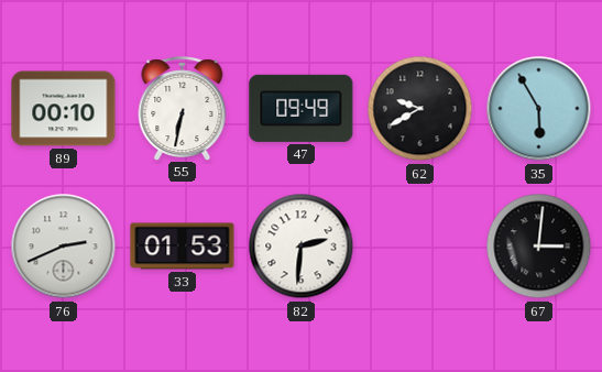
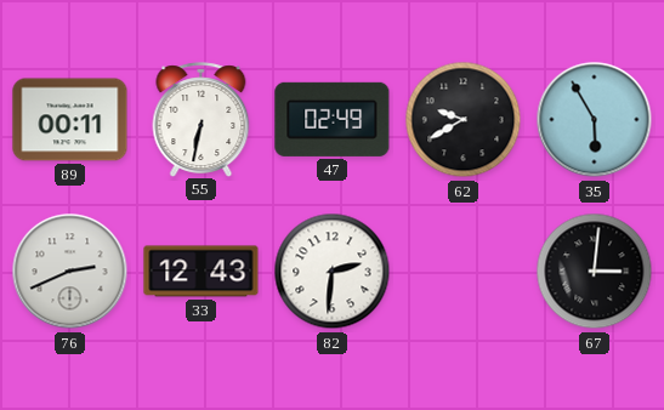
89: 00:10 -> 00:11
47: 09:49 -> 02:49
33: 01:53 -> 12:43
